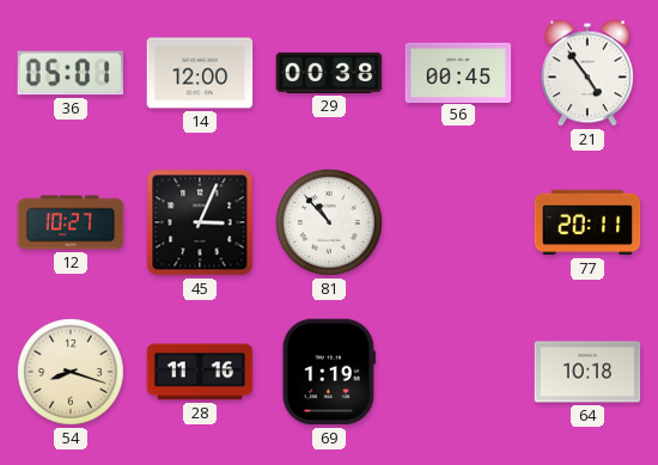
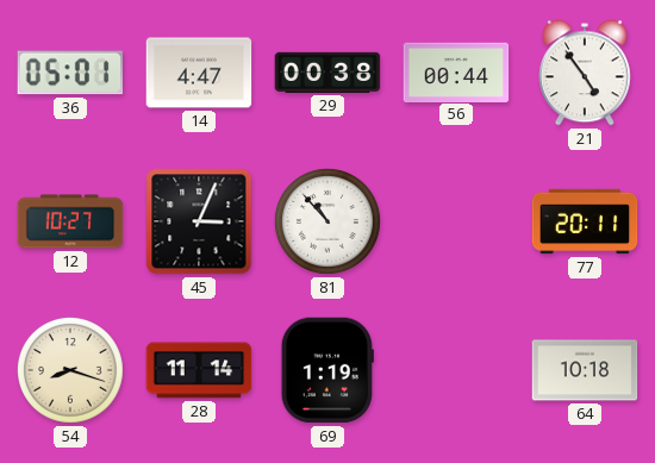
14: 12:00 -> 4:47
56: 00:45 -> 00:44
28: 11:16 -> 11:14
